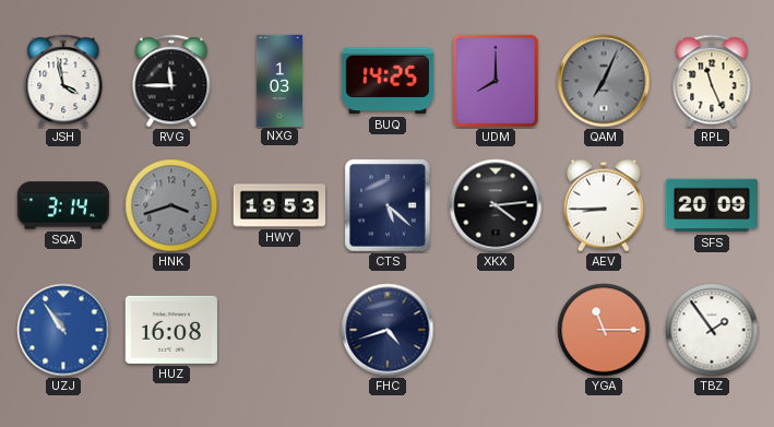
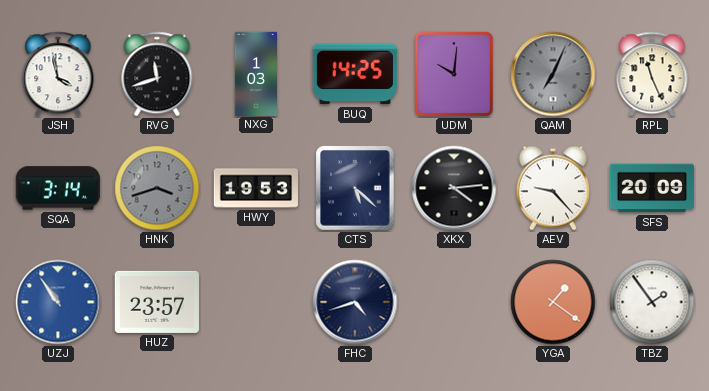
RVG: 11:45 -> 11:42
UDM: 8:00 -> 10:01
AEV: 8:45 -> 9:23
HUZ: 16:08 -> 23:57
YGA: 11:15 -> 1:21
